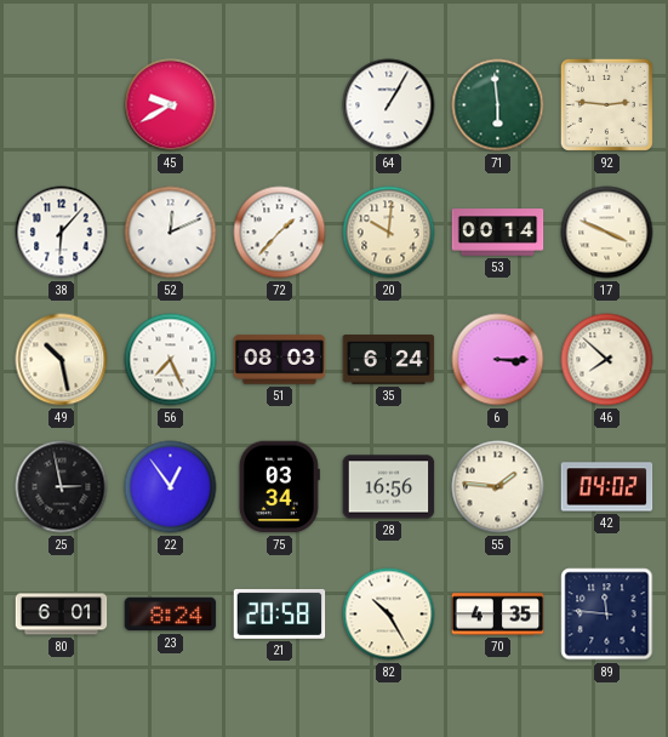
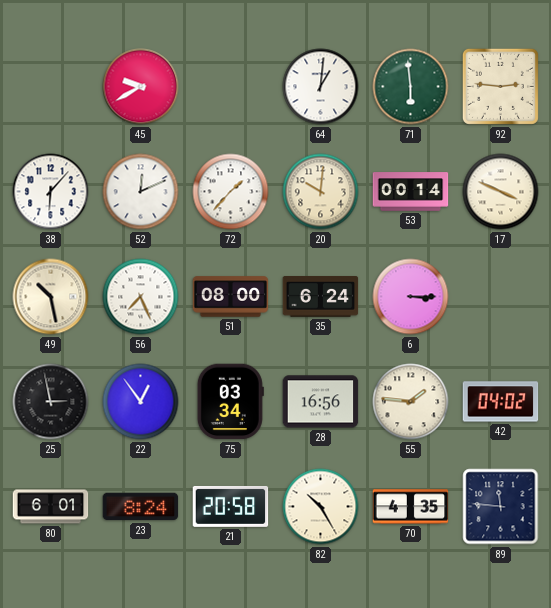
64: 1:05 -> 1:01
51: 08:03 -> 08:00
46: 7:52 -> none
